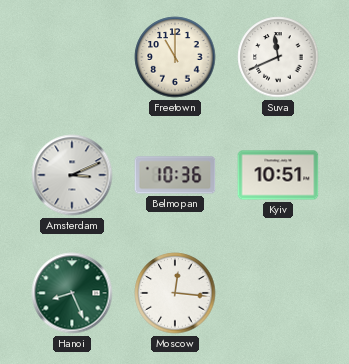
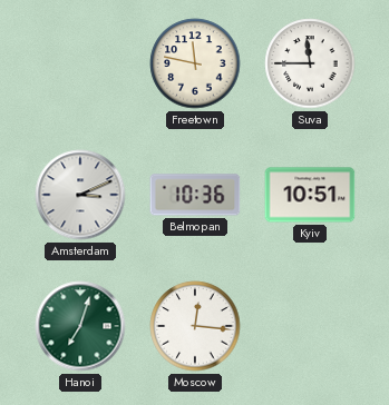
Freetown: 11:00 -> 11:47
Suva: 11:41 -> 11:45
Hanoi: 8:26 -> 7:03
